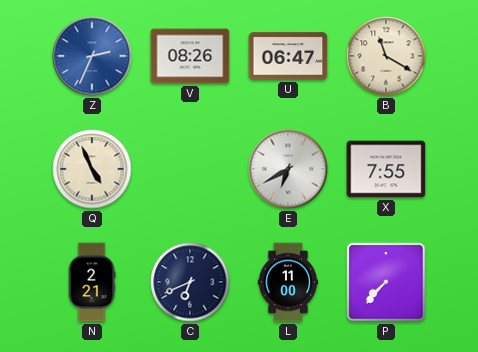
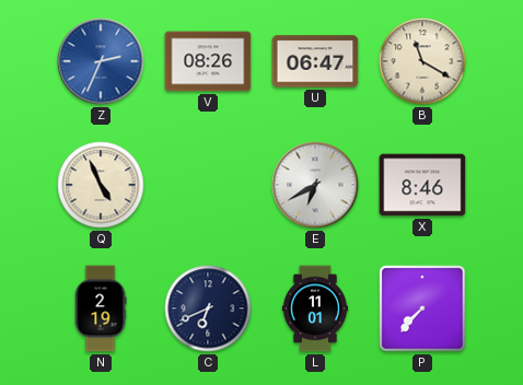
X: 7:55 -> 8:46
N: 2:21 -> 2:19
L: 11:00 -> 11:01
